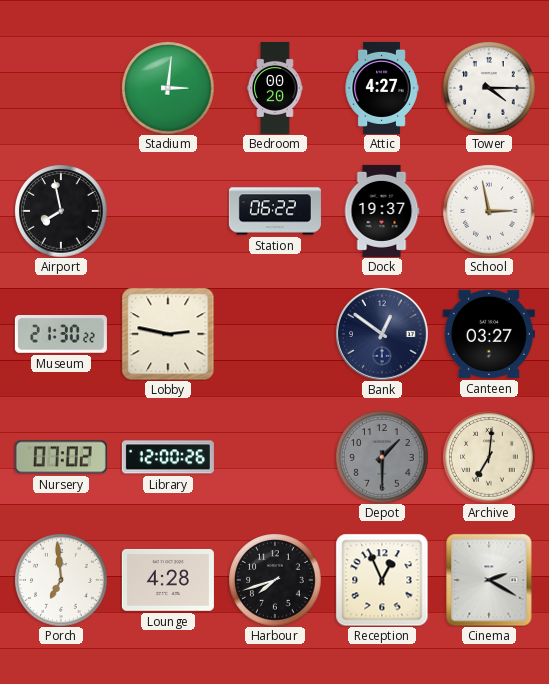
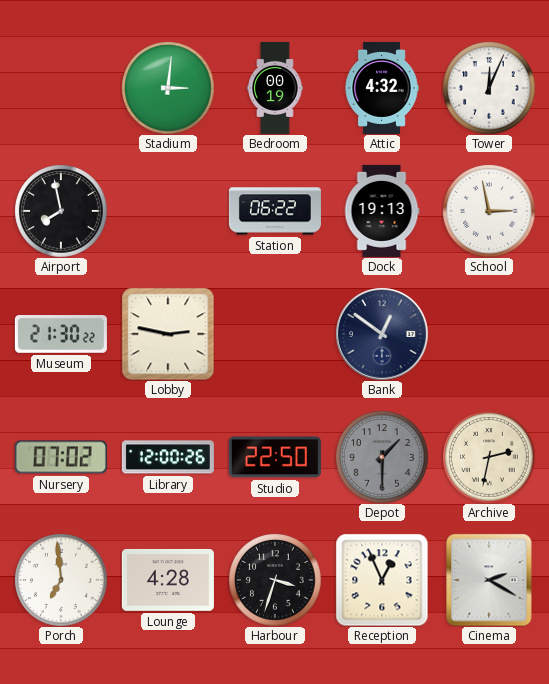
Bedroom: 00:20 -> 00:19
Attic: 4:27 -> 4:32
Tower: 4:15 -> 12:04
Dock: 19:37 -> 19:13
Canteen: 03:27 -> none
Studio: none -> 22:50
Archive: 7:01 -> 2:32
Harbour: 7:42 -> 3:33
